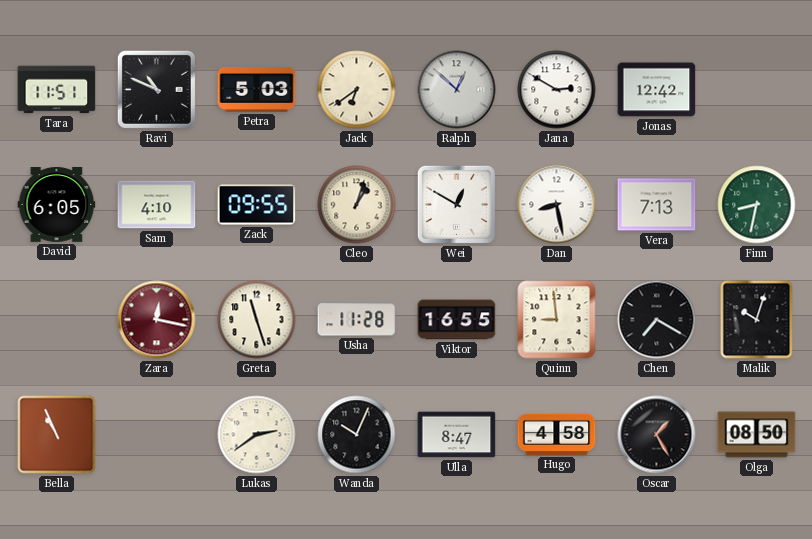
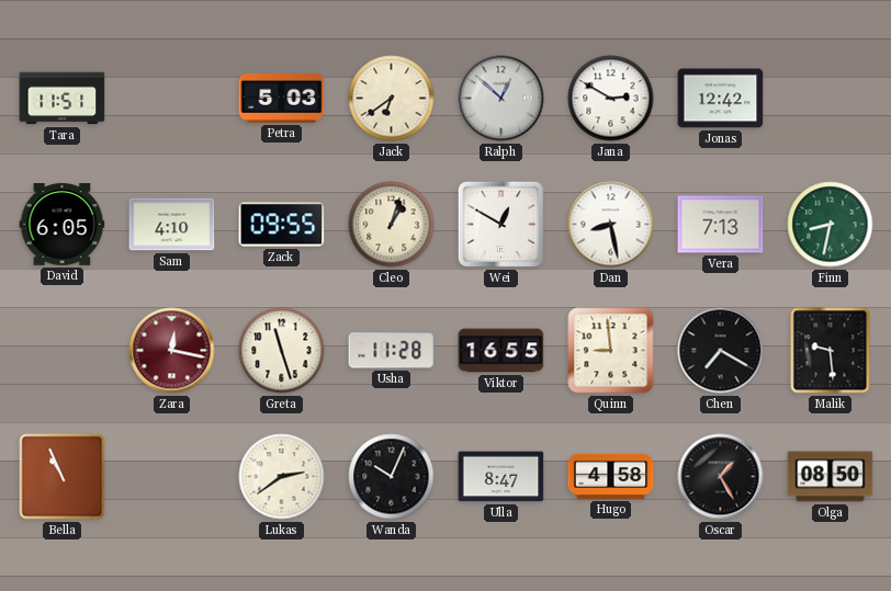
Ravi: 10:49 -> none
Malik: 10:03 -> 9:29
